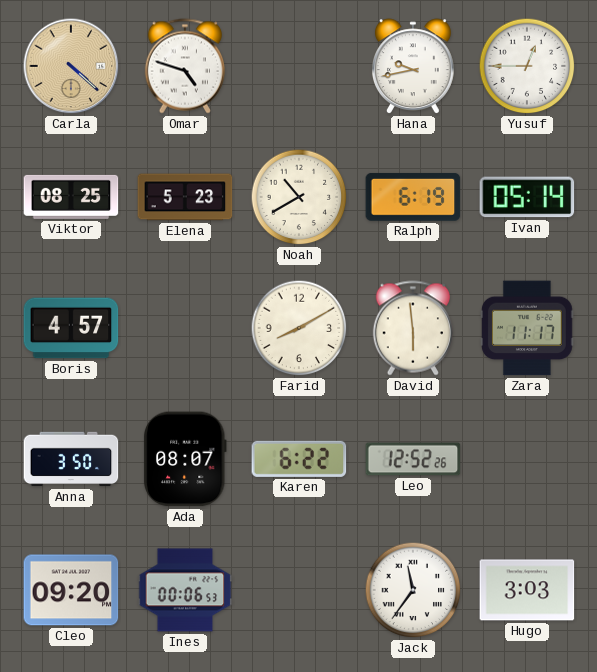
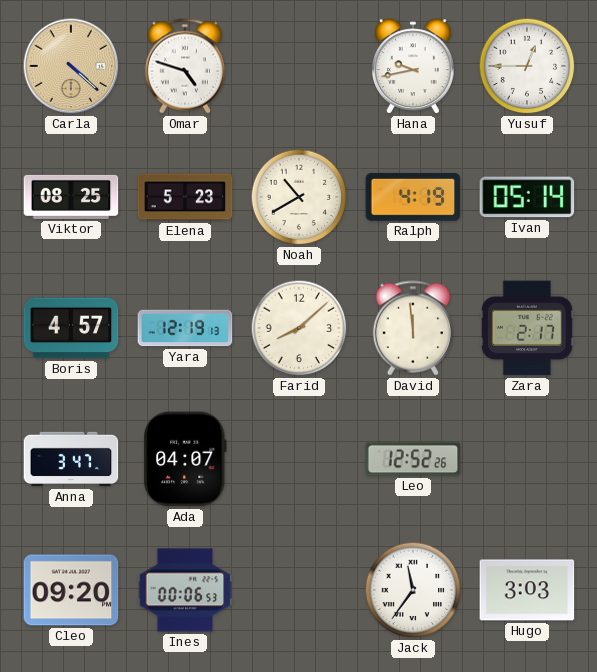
Ralph: 6:19 -> 4:19
Yara: none -> 12:19
Farid: 8:10 -> 8:08
David: 5:59 -> 11:59
Zara: 11:17 -> 2:17
Anna: 3:50 -> 3:47
Ada: 08:07 -> 04:07
Karen: 6:22 -> none
